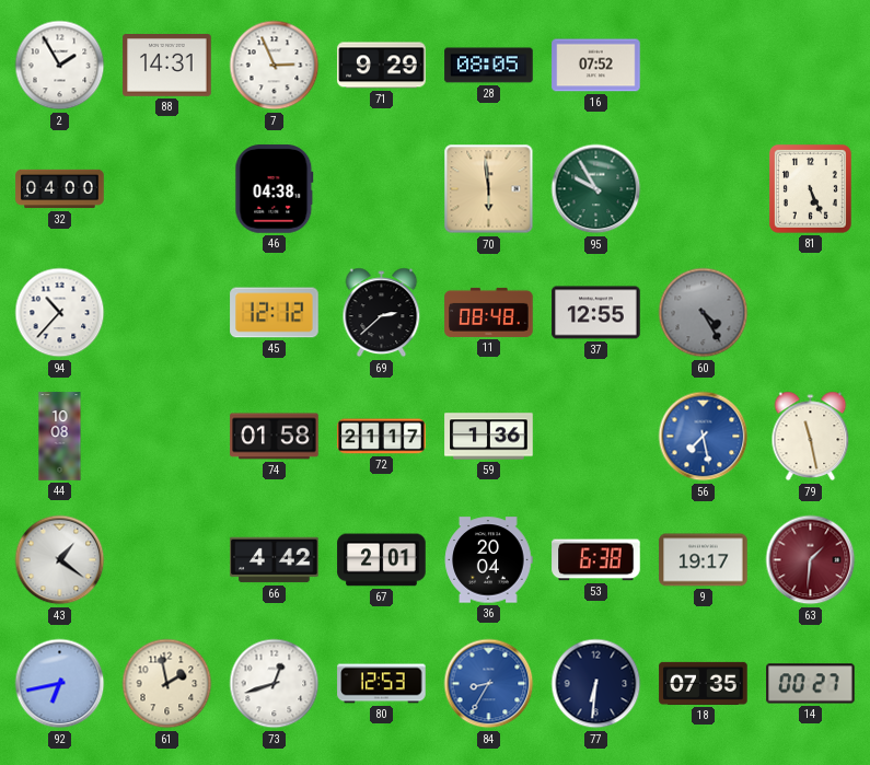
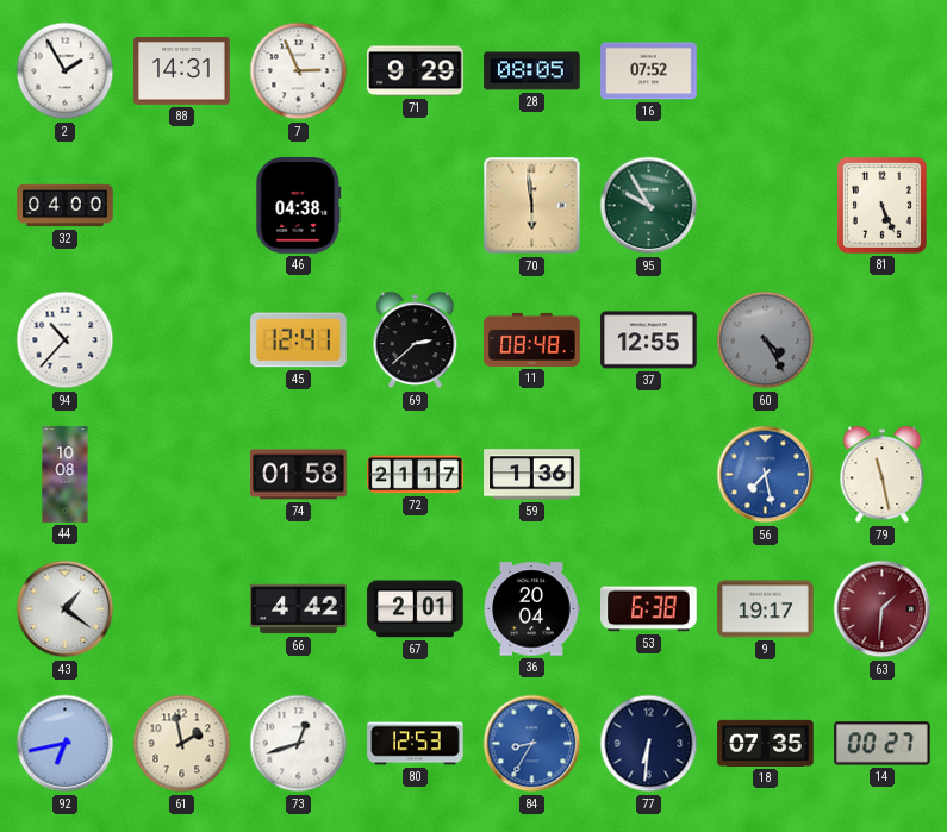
45: 12:12 -> 12:41
